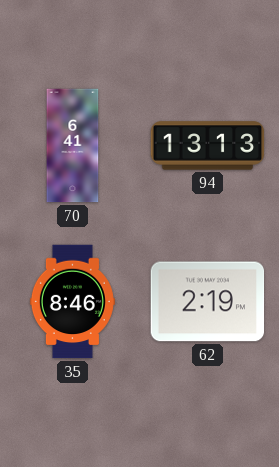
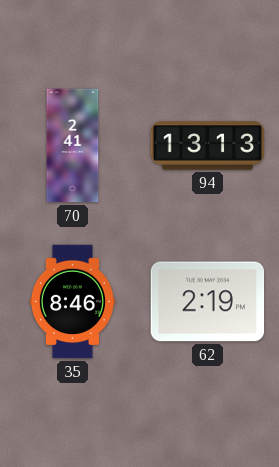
70: 6:41 -> 2:41
